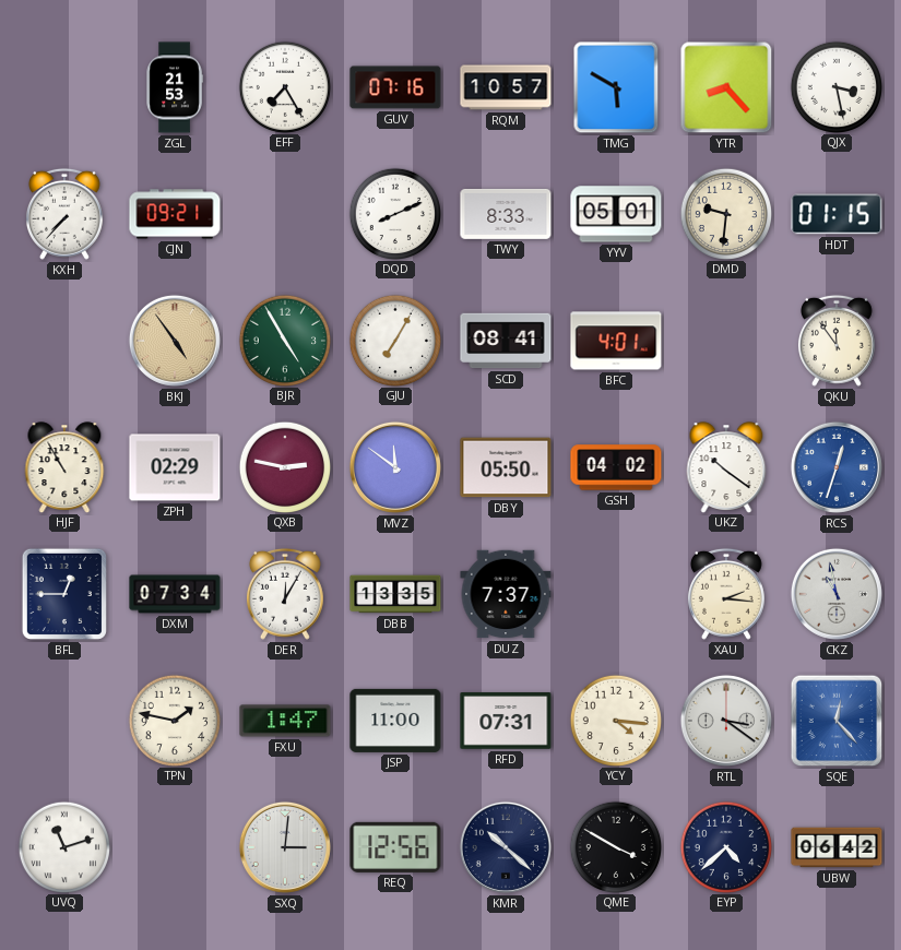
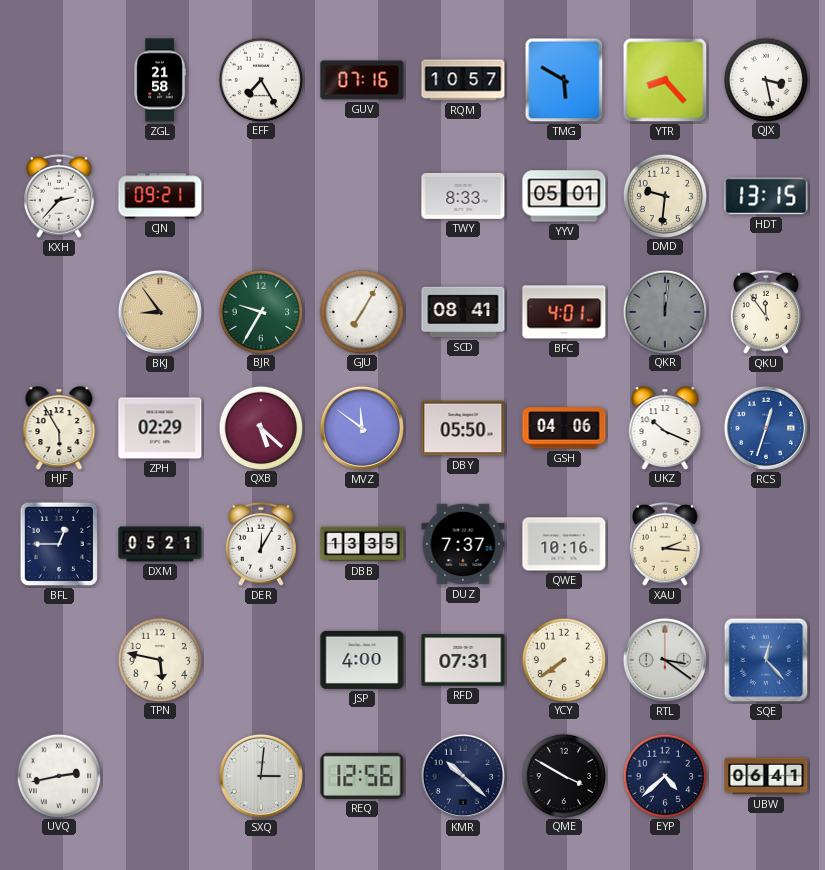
ZGL: 21:53 -> 21:58
KXH: 7:37 -> 2:37
DQD: 8:11 -> none
HDT: 01:15 -> 13:15
BKJ: 4:54 -> 8:54
BJR: 4:55 -> 9:35
QKR: none -> 12:01
HJF: 10:55 -> 5:55
QXB: 2:47 -> 5:22
GSH: 04:02 -> 04:06
UKZ: 10:21 -> 10:19
DXM: 07:34 -> 05:21
QWE: none -> 10:16
CKZ: 10:58 -> none
TPN: 1:47 -> 5:47
FXU: 1:47 -> none
JSP: 11:00 -> 4:00
YCY: 4:16 -> 7:39
UVQ: 11:12 -> 2:43
UBW: 06:42 -> 06:41
